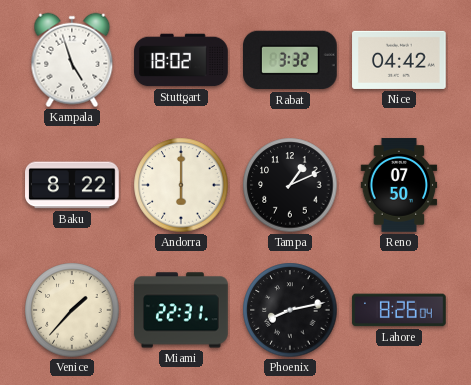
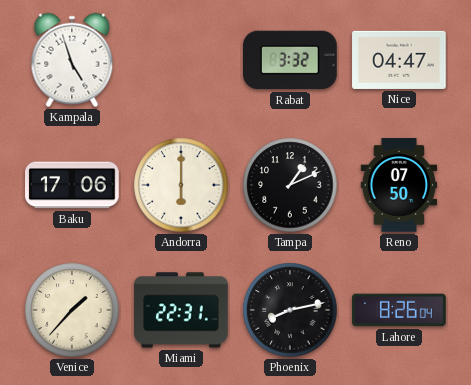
Stuttgart: 18:02 -> none
Nice: 04:42 -> 04:47
Baku: 8:22 -> 17:06
